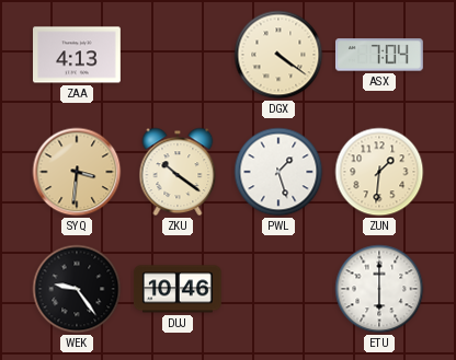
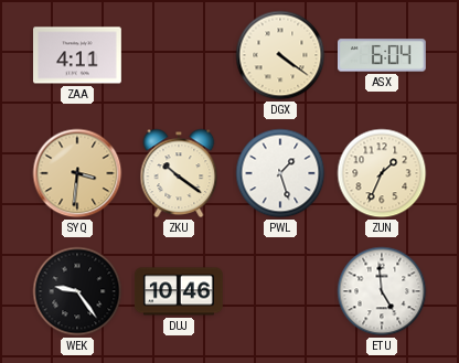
ZAA: 4:13 -> 4:11
ASX: 7:04 -> 6:04
ZUN: 1:31 -> 1:34
ETU: 6:00 -> 4:59
